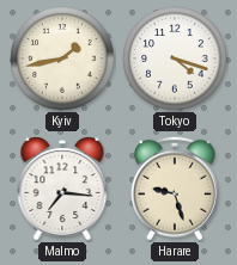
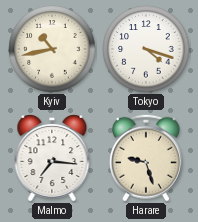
Kyiv: 1:43 -> 10:43
